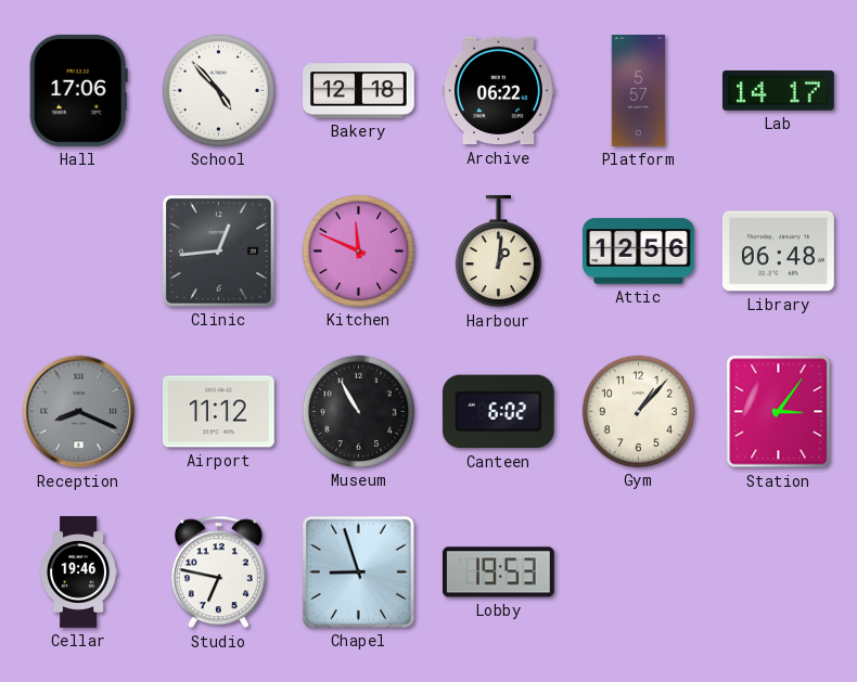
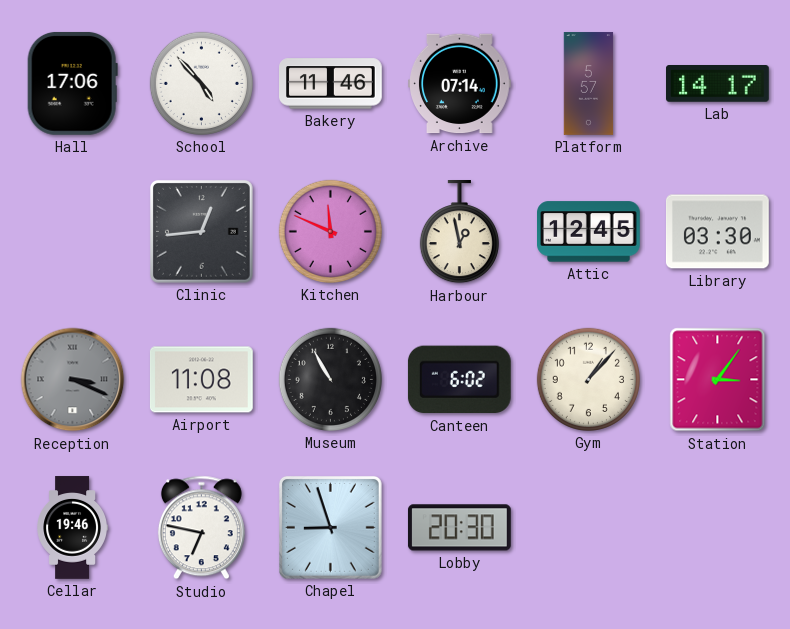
Bakery: 12:18 -> 11:46
Archive: 06:22 -> 07:14
Harbour: 1:01 -> 12:58
Attic: 12:56 -> 12:45
Library: 06:48 -> 03:30
Reception: 8:19 -> 3:19
Airport: 11:12 -> 11:08
Lobby: 19:53 -> 20:30
